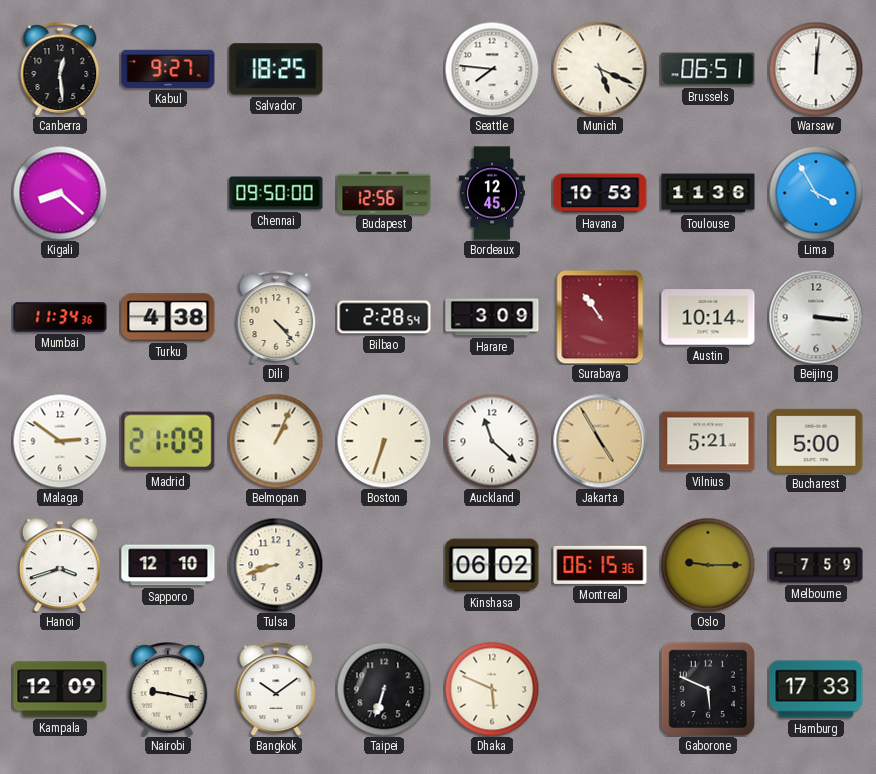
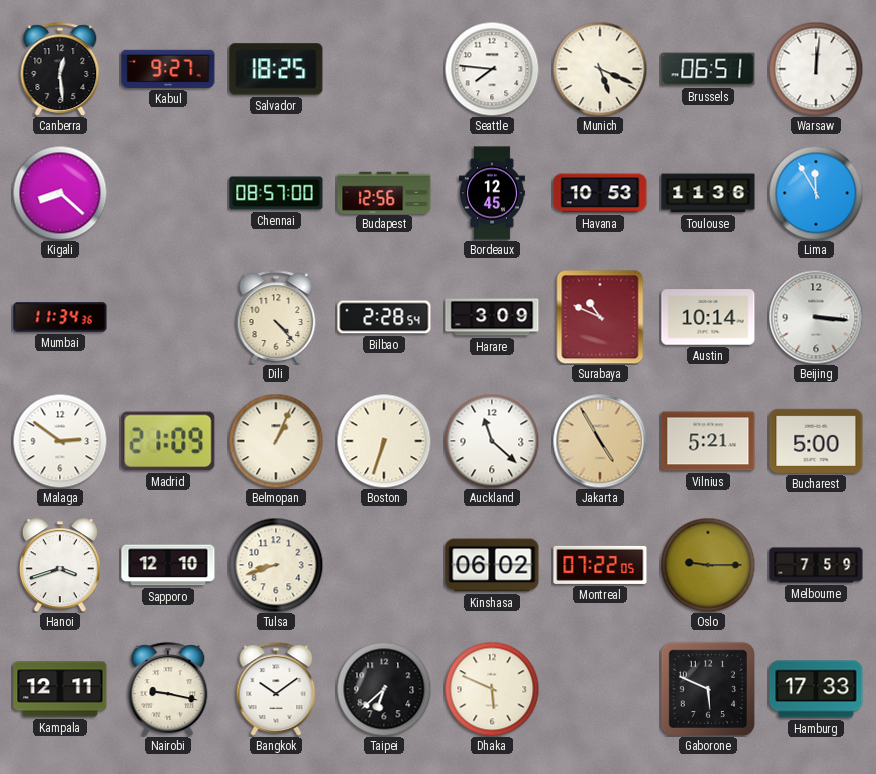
Chennai: 09:50 -> 08:57
Lima: 3:55 -> 11:55
Turku: 4:38 -> none
Surabaya: 10:54 -> 10:49
Montreal: 06:15 -> 07:22
Kampala: 12:09 -> 12:11
Taipei: 6:33 -> 6:38
